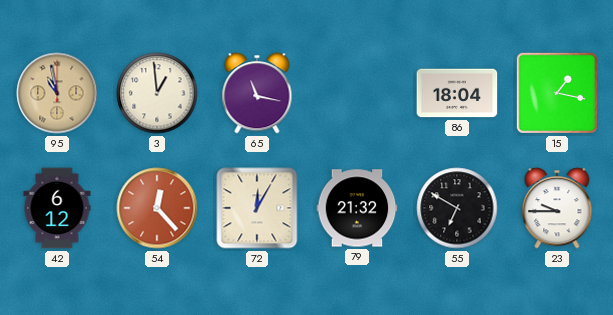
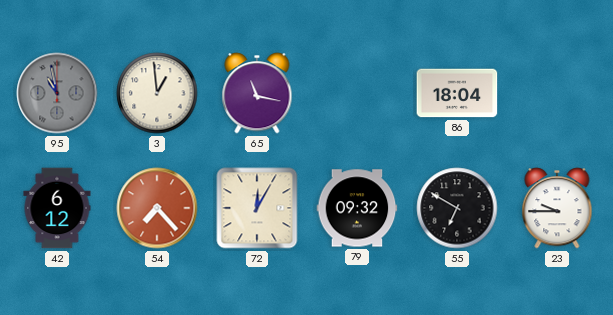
95 dial: champagne -> grey
15: 1:17 -> none
54: 12:23 -> 7:23
79: 21:32 -> 09:32
